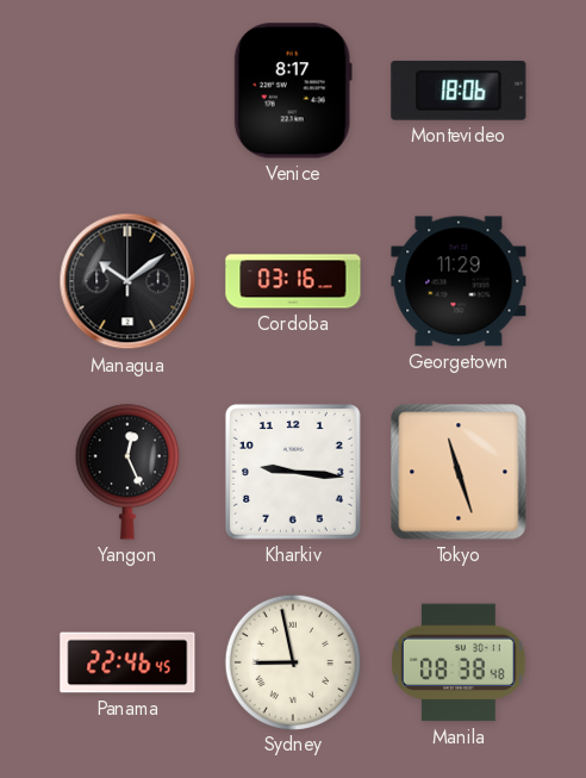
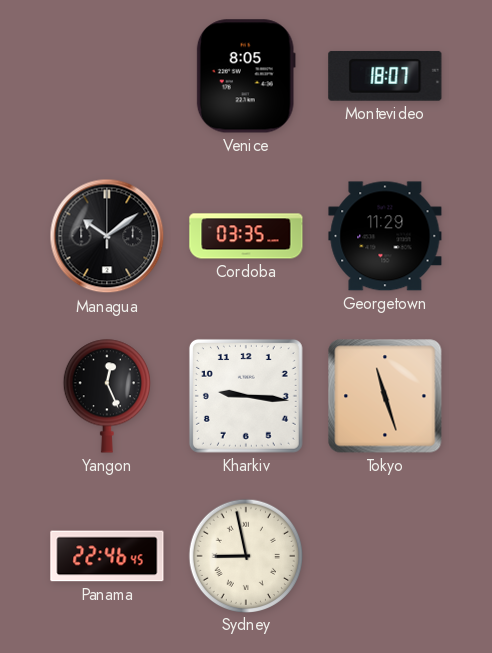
Venice: 8:17 -> 8:05
Montevideo: 18:06 -> 18:07
Cordoba: 03:16 -> 03:35
Manila: 08:38 -> none
